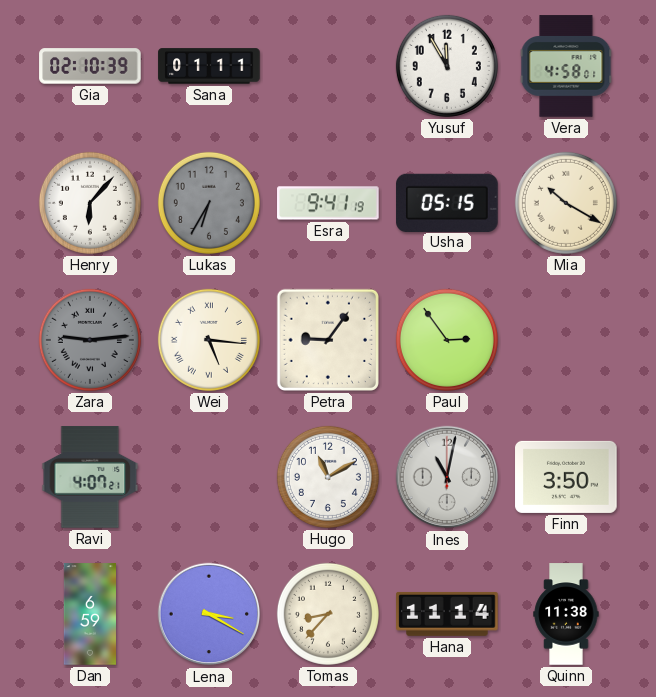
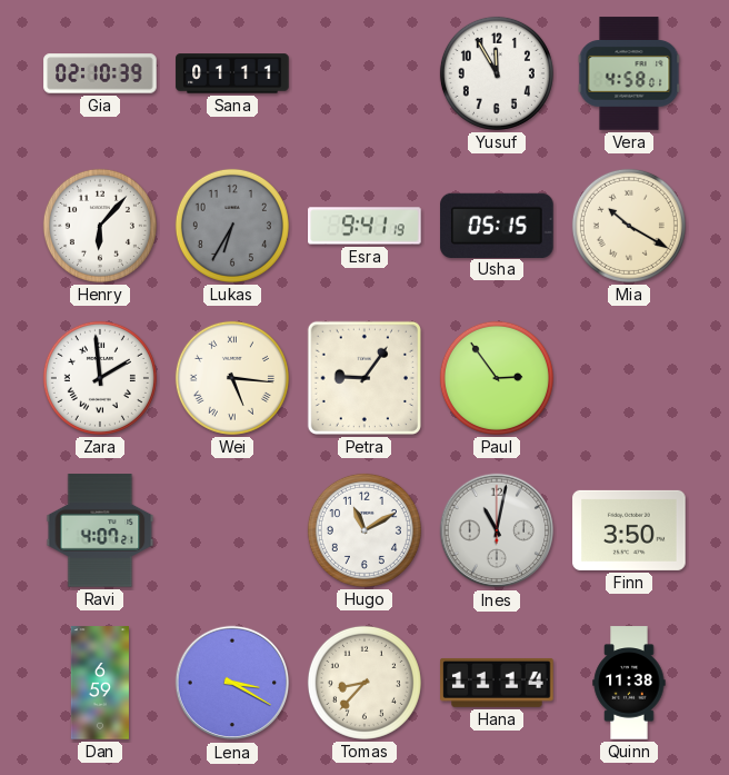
Zara: 9:14 -> 1:59
Zara dial: grey -> white
